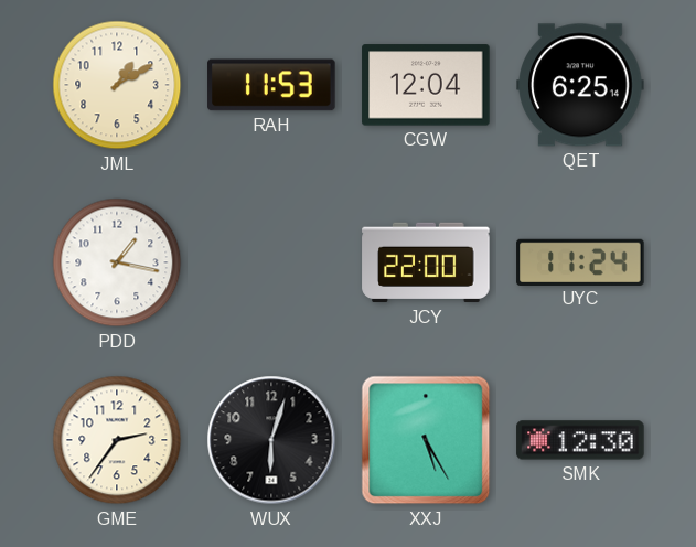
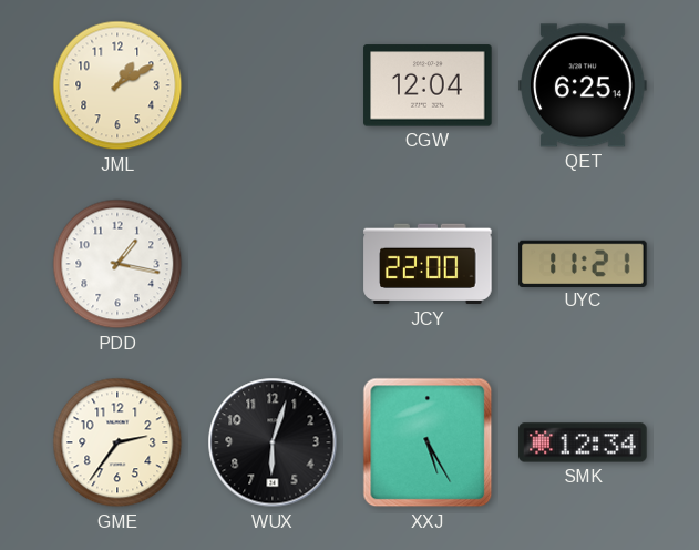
RAH: 11:53 -> none
UYC: 11:24 -> 11:21
SMK: 12:30 -> 12:34
